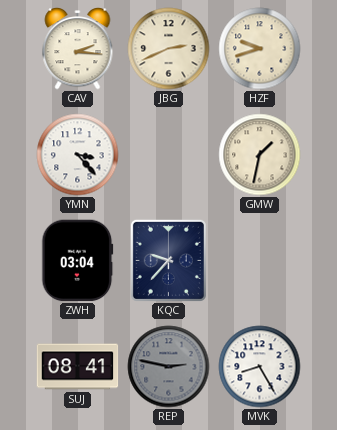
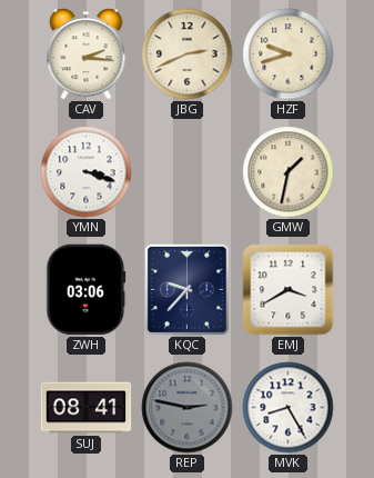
YMN: 3:23 -> 3:18
ZWH: 03:04 -> 03:06
EMJ: none -> 3:40
